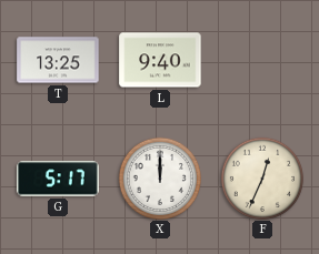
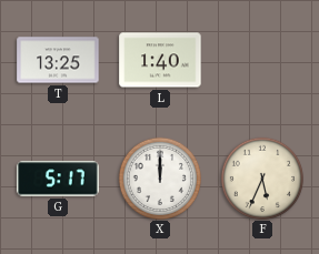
L: 9:40 -> 1:40
F: 12:34 -> 5:34
